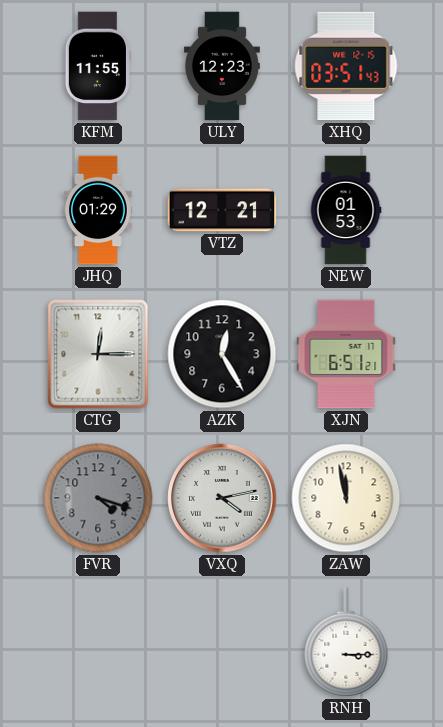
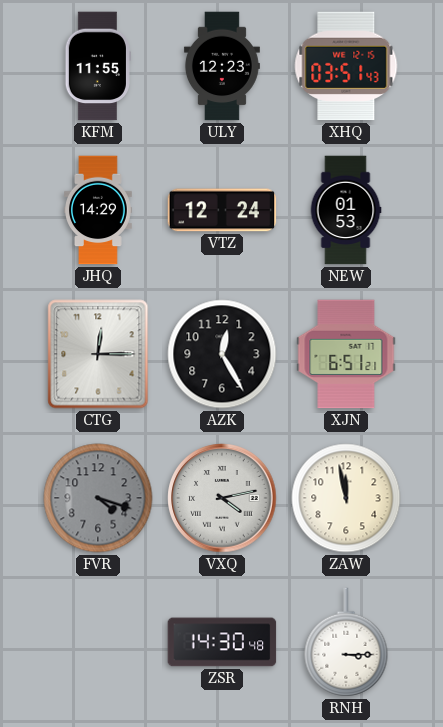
JHQ: 01:29 -> 14:29
VTZ: 12:21 -> 12:24
ZSR: none -> 14:30
